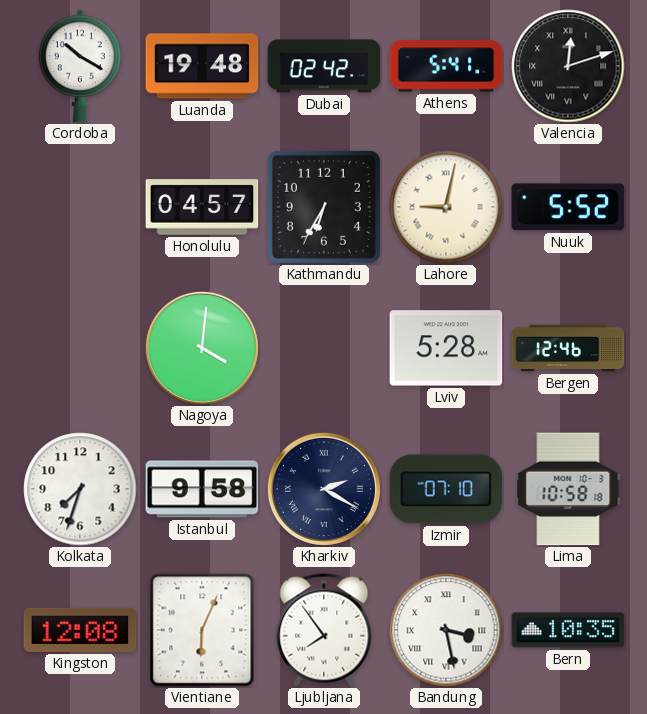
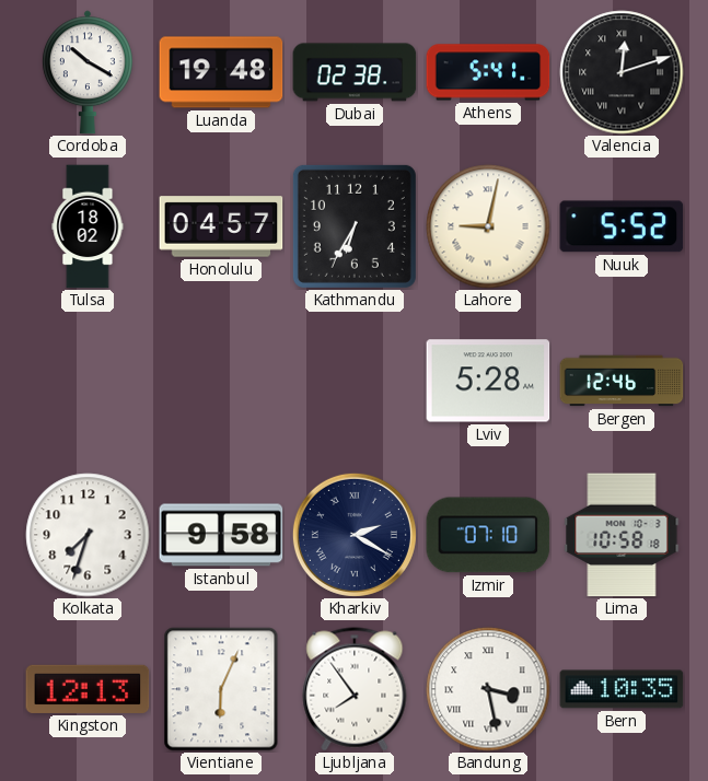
Dubai: 02:42 -> 02:38
Tulsa: none -> 18:02
Nagoya: 4:01 -> none
Kingston: 12:08 -> 12:13
